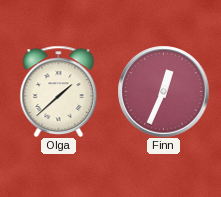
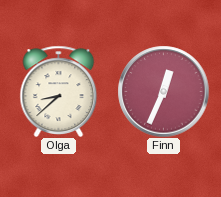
Olga: 1:38 -> 8:38
